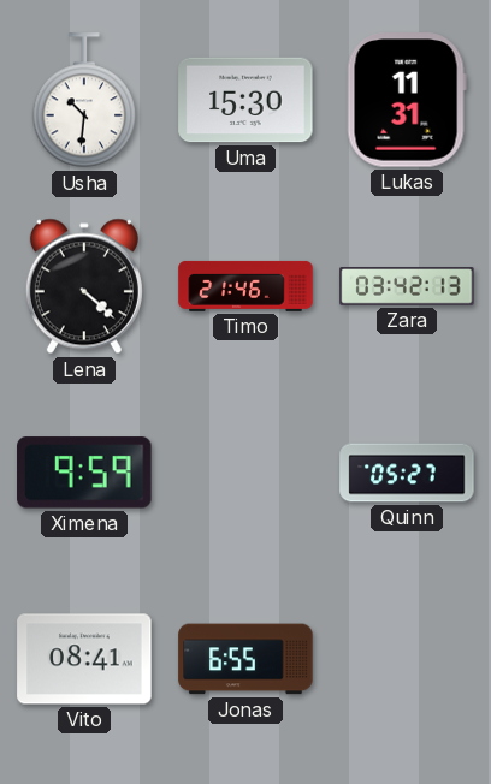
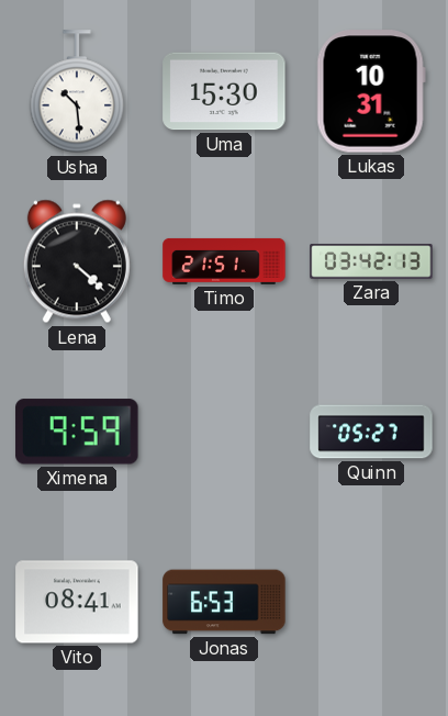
Usha: 10:31 -> 10:29
Lukas: 11:31 -> 10:31
Timo: 21:46 -> 21:51
Jonas: 6:55 -> 6:53
